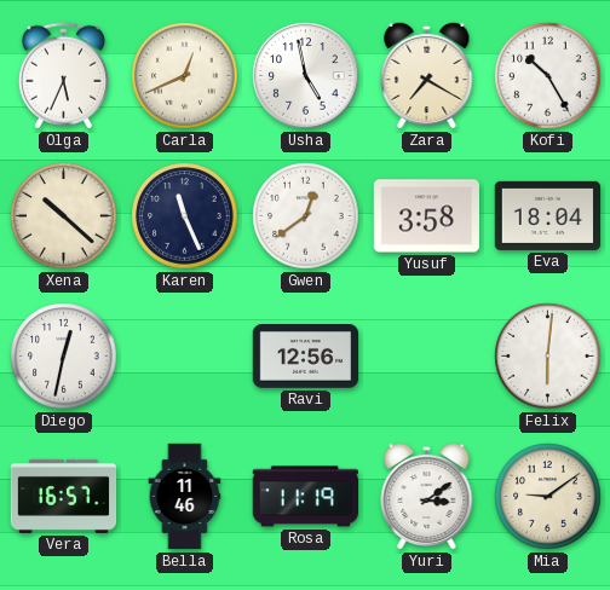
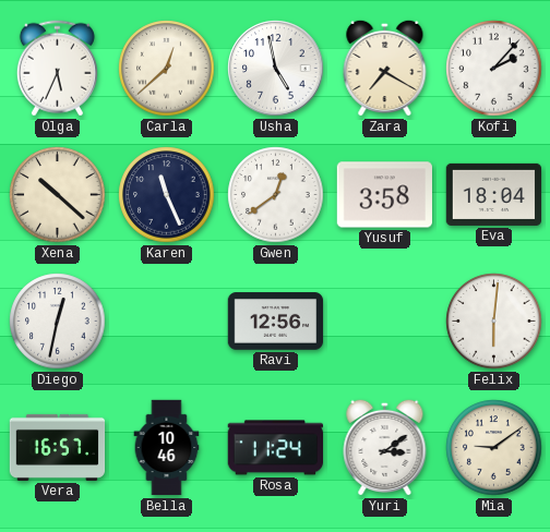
Carla: 12:41 -> 12:38
Kofi: 10:25 -> 2:07
Bella: 11:46 -> 10:46
Rosa: 11:19 -> 11:24
